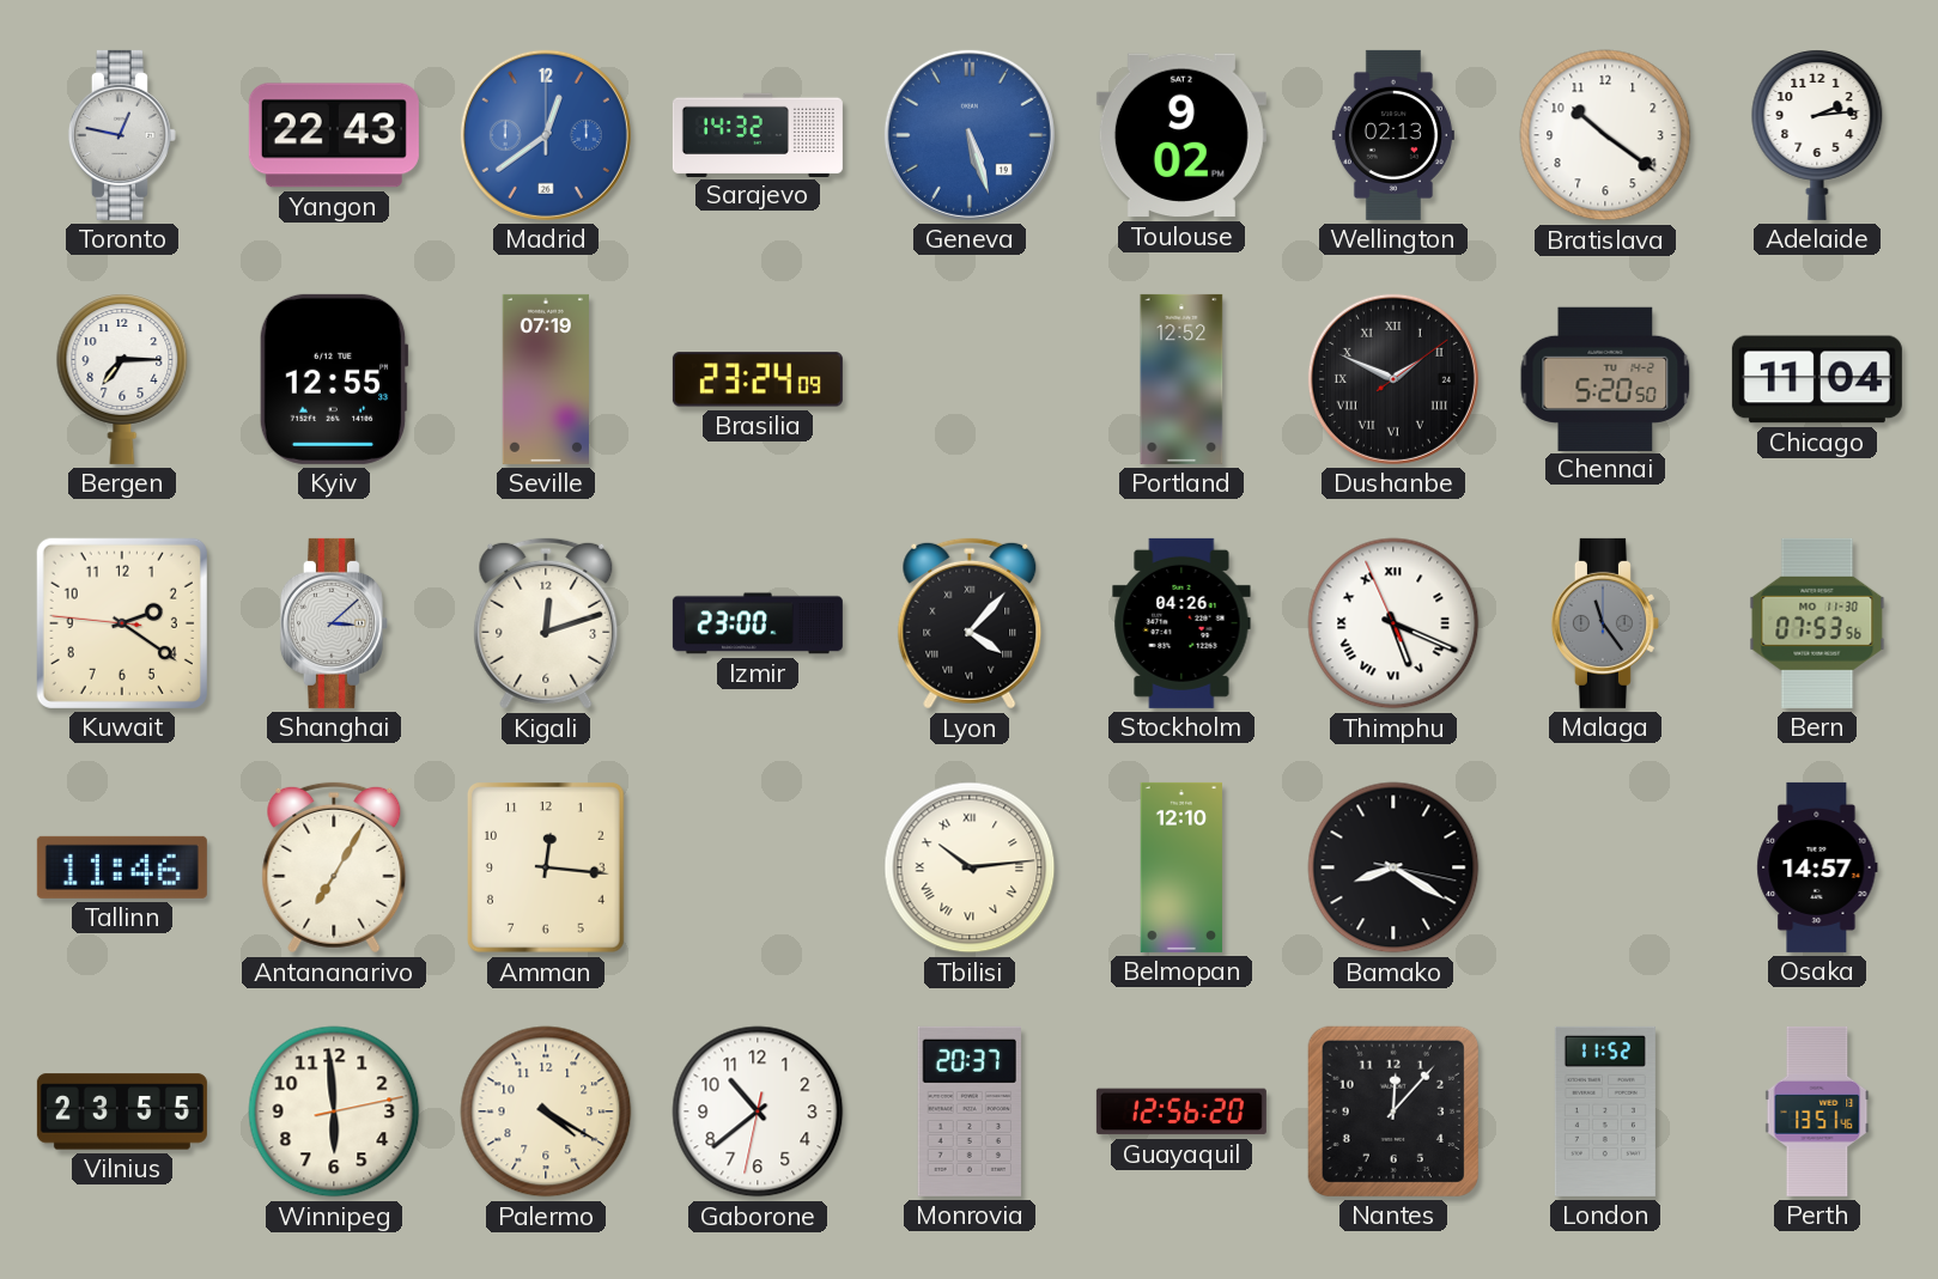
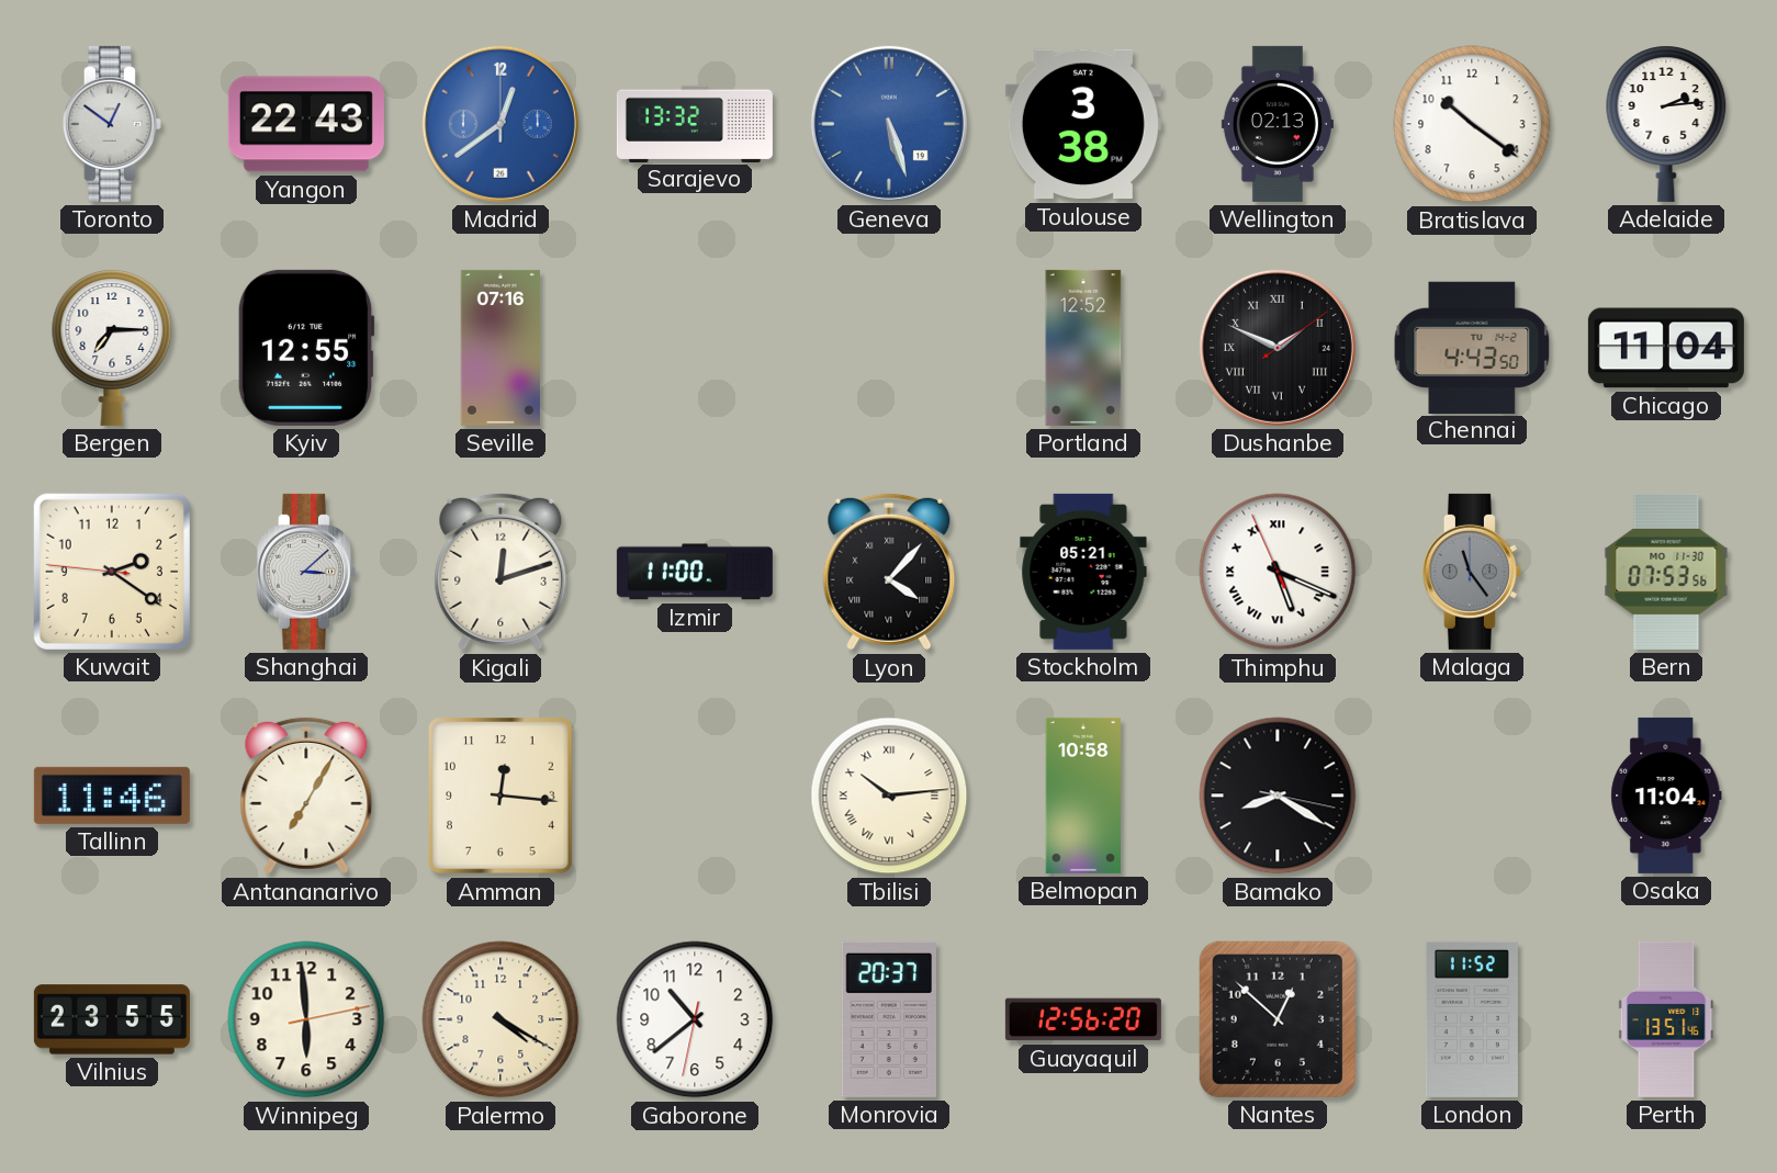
Toronto: 12:47 -> 12:51
Sarajevo: 14:32 -> 13:32
Toulouse: 9:02 -> 3:38
Seville: 07:19 -> 07:16
Brasilia: 23:24 -> none
Chennai: 5:20 -> 4:43
Izmir: 23:00 -> 11:00
Stockholm: 04:26 -> 05:21
Belmopan: 12:10 -> 10:58
Osaka: 14:57 -> 11:04
Nantes: 12:07 -> 12:52
